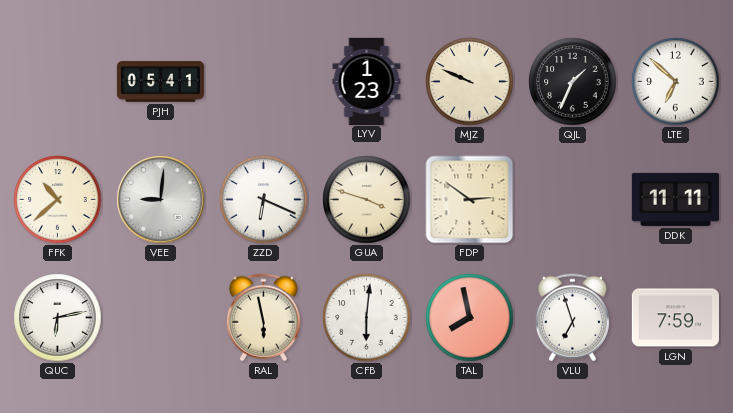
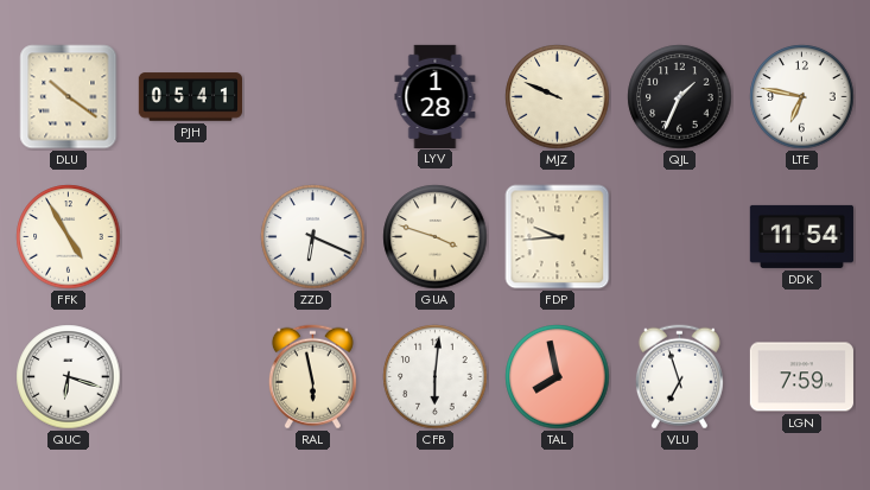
DLU: none -> 10:21
LYV: 1:23 -> 1:28
LTE: 6:52 -> 6:47
FFK: 10:38 -> 4:55
VEE: 9:01 -> none
FDP: 2:51 -> 9:44
DDK: 11:11 -> 11:54
QUC: 6:13 -> 6:18
